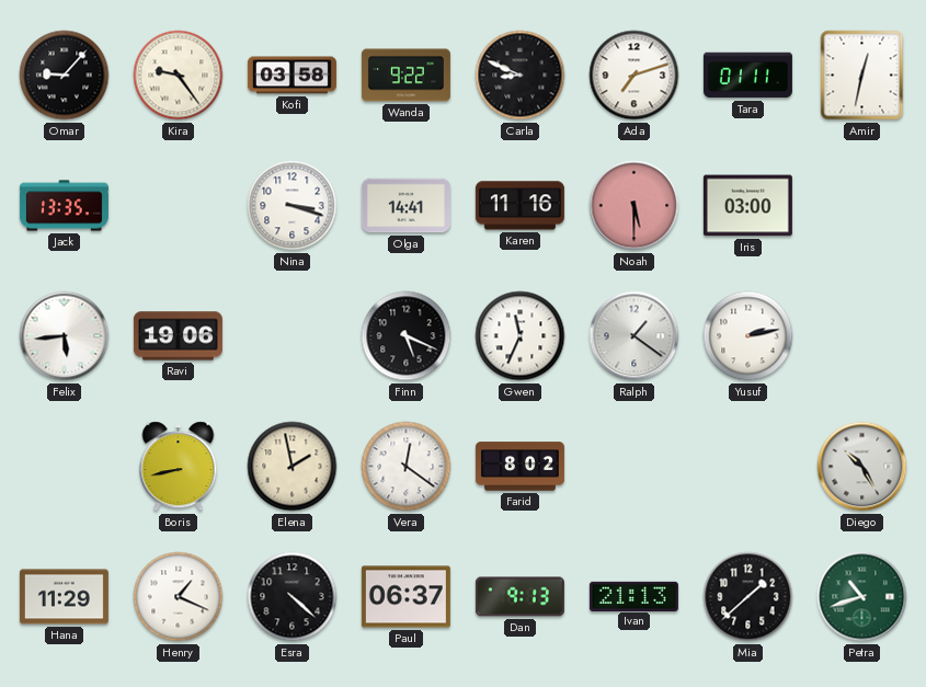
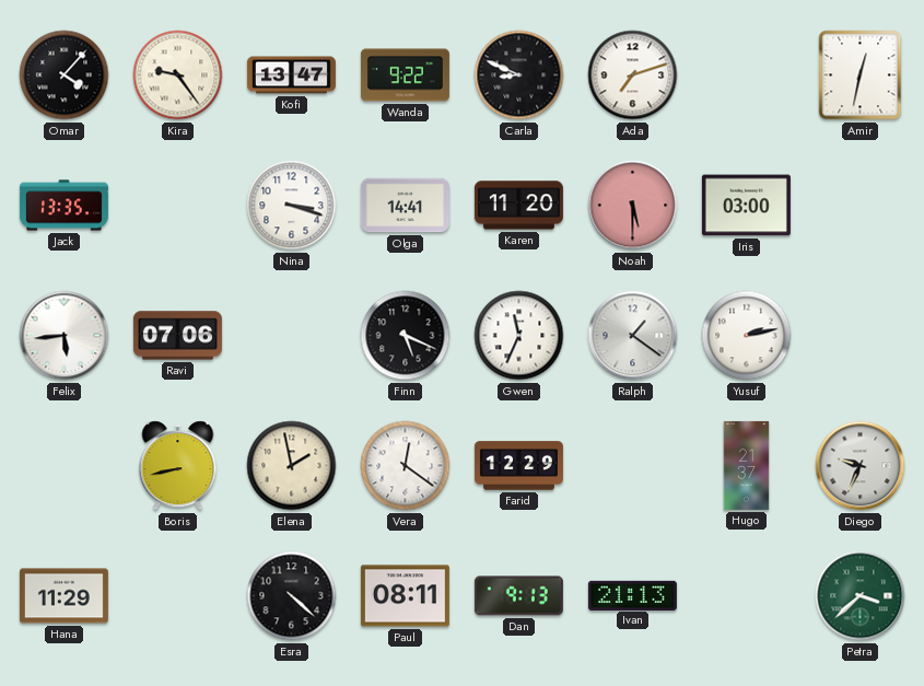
Omar: 9:07 -> 4:07
Kofi: 03:58 -> 13:47
Tara: 01:11 -> none
Karen: 11:16 -> 11:20
Ravi: 19:06 -> 07:06
Farid: 8:02 -> 12:29
Hugo: none -> 21:37
Diego: 10:25 -> 9:34
Henry: 1:19 -> none
Paul: 06:37 -> 08:11
Mia: 1:38 -> none
Petra: 10:42 -> 3:38
